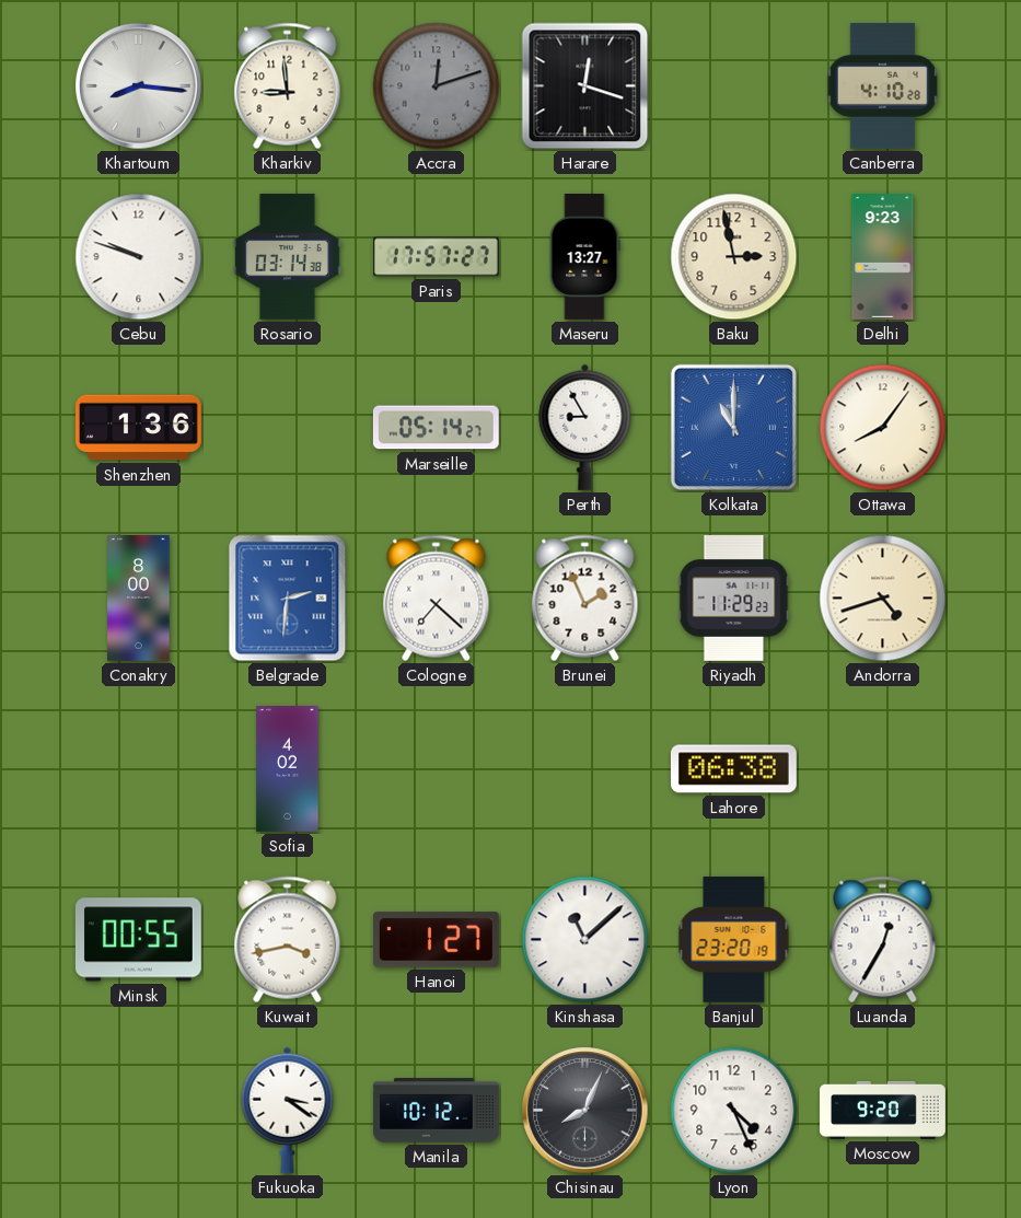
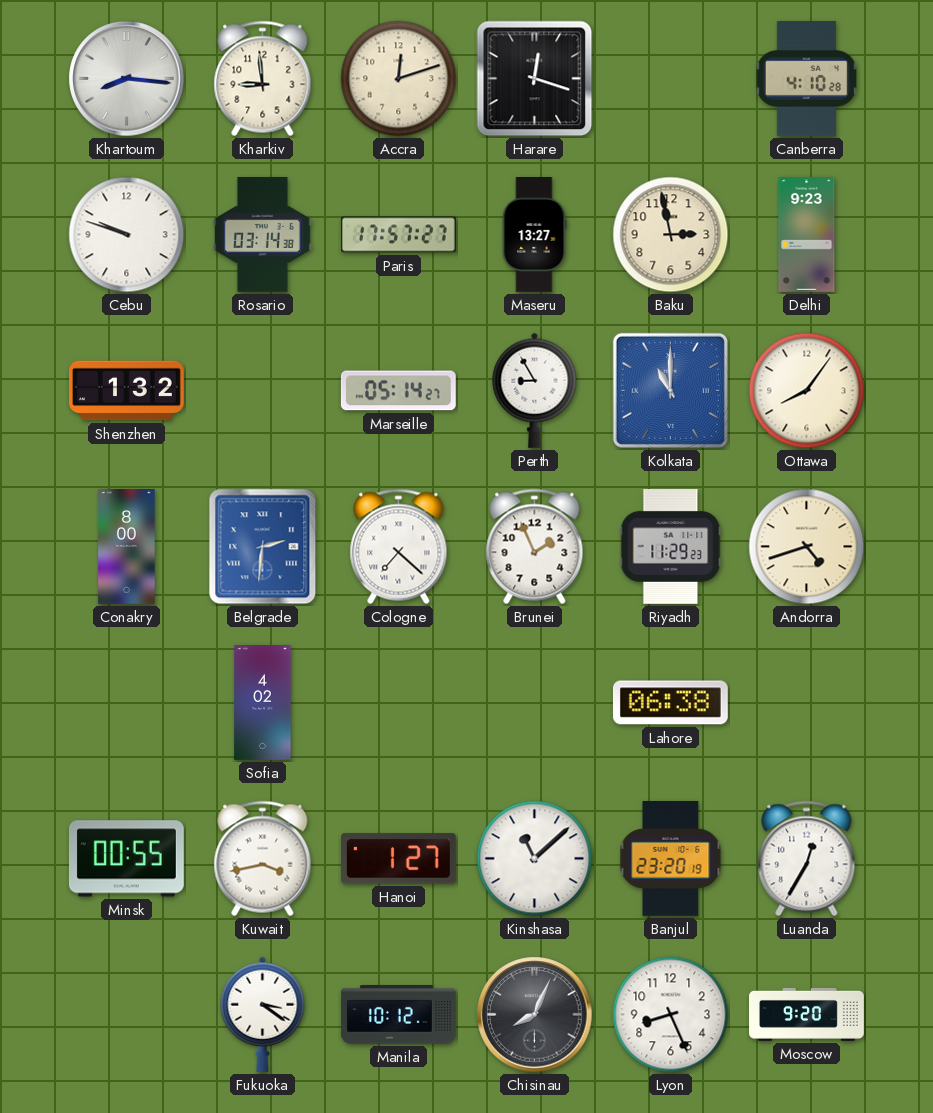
Accra dial: grey -> cream
Shenzhen: 1:36 -> 1:32
Lyon: 4:26 -> 8:26
